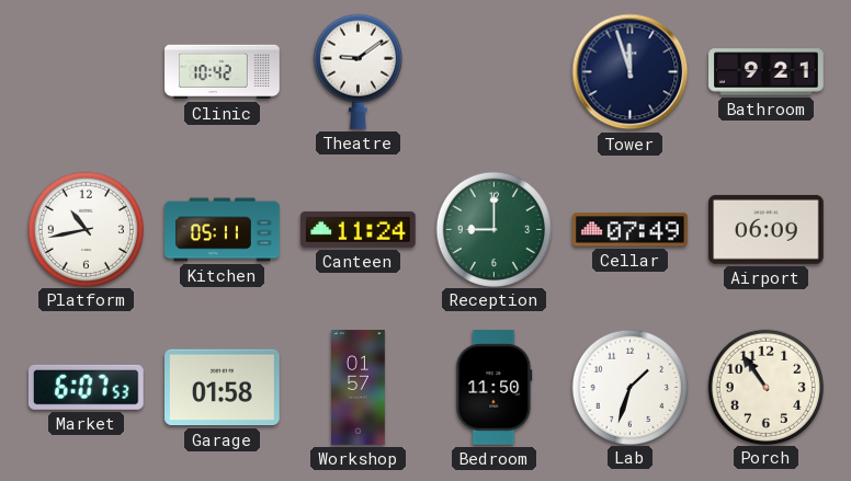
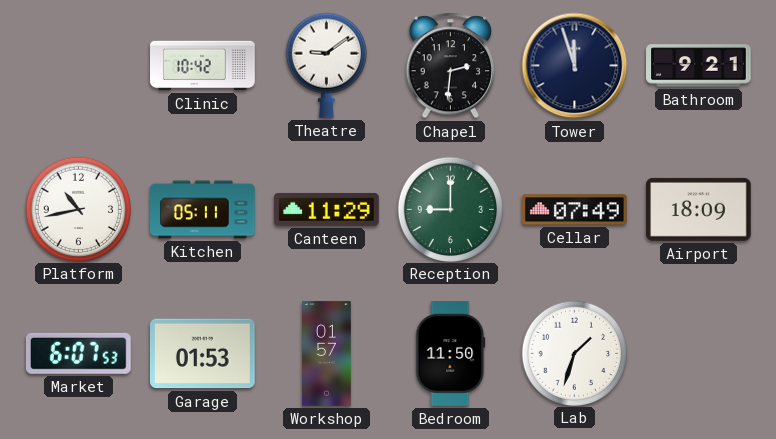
Chapel: none -> 2:31
Canteen: 11:24 -> 11:29
Airport: 06:09 -> 18:09
Garage: 01:58 -> 01:53
Porch: 10:54 -> none
